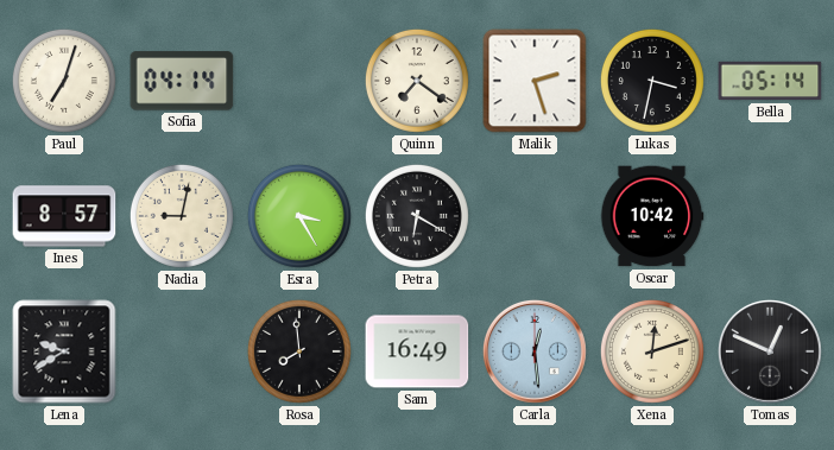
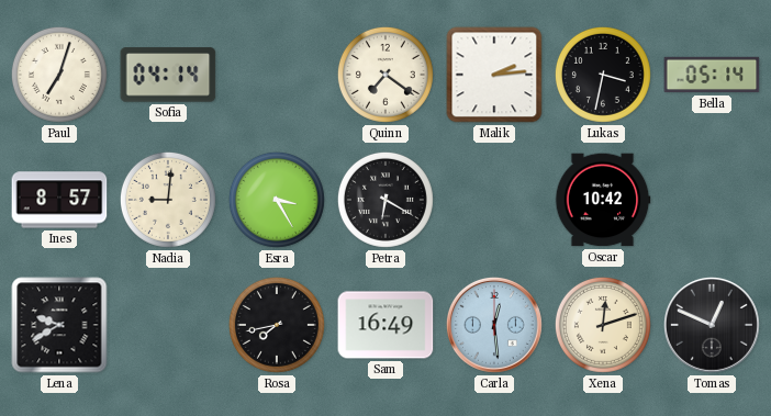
Malik: 2:27 -> 2:14
Nadia: 9:02 -> 9:01
Rosa: 7:59 -> 7:43
